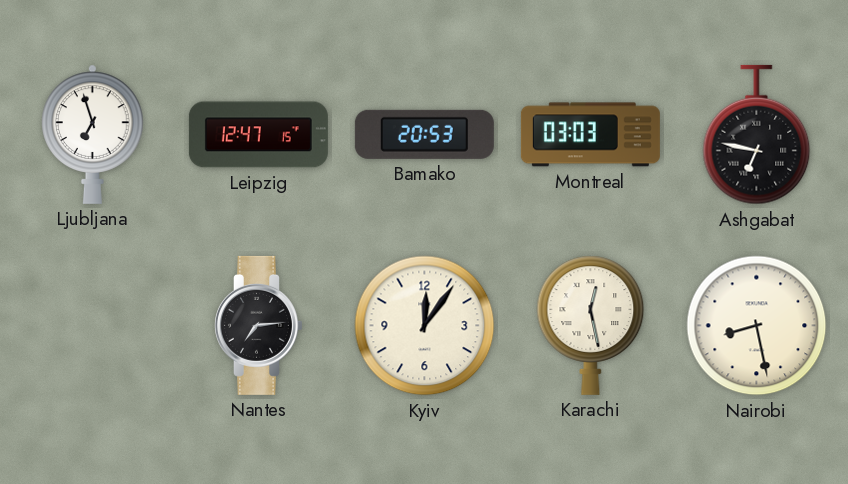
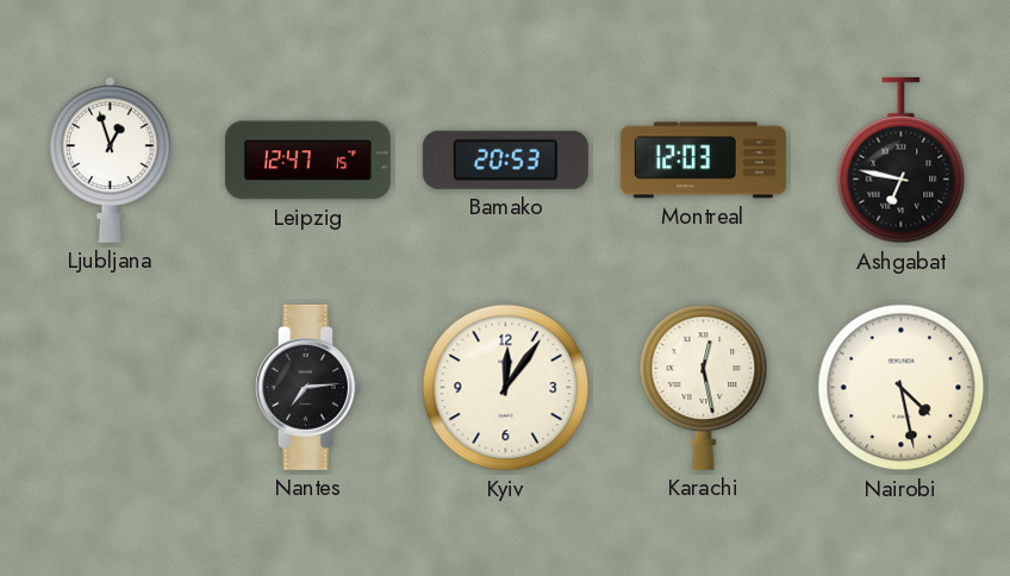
Ljubljana: 6:57 -> 12:57
Montreal: 03:03 -> 12:03
Nairobi: 8:28 -> 4:28
